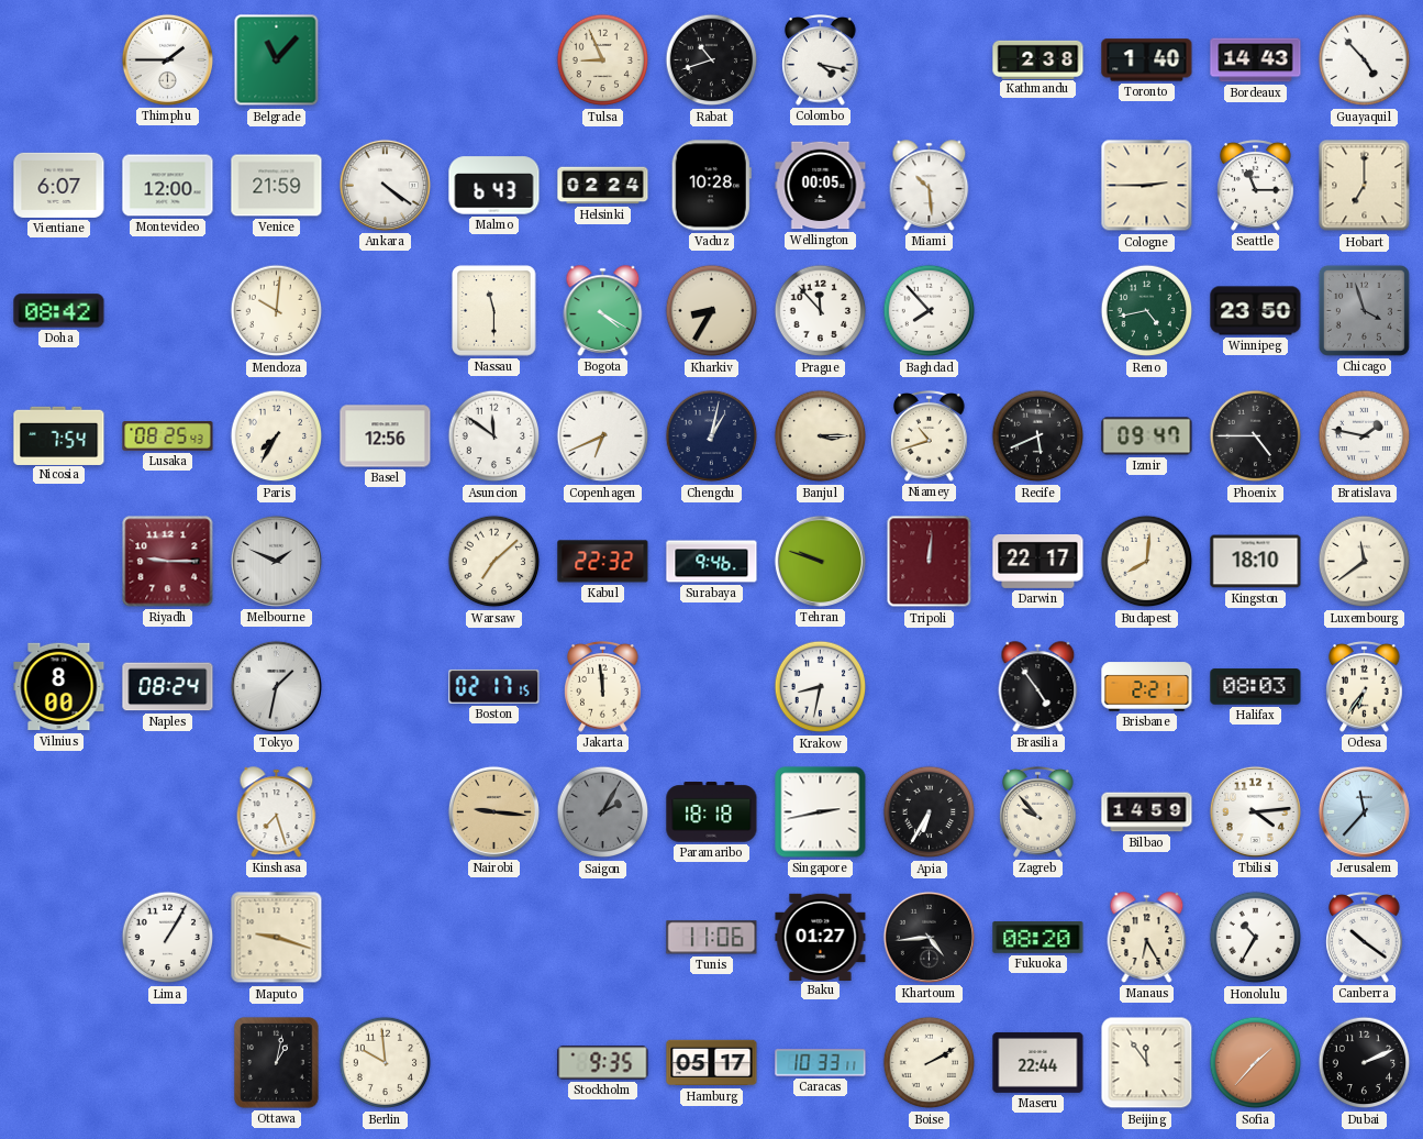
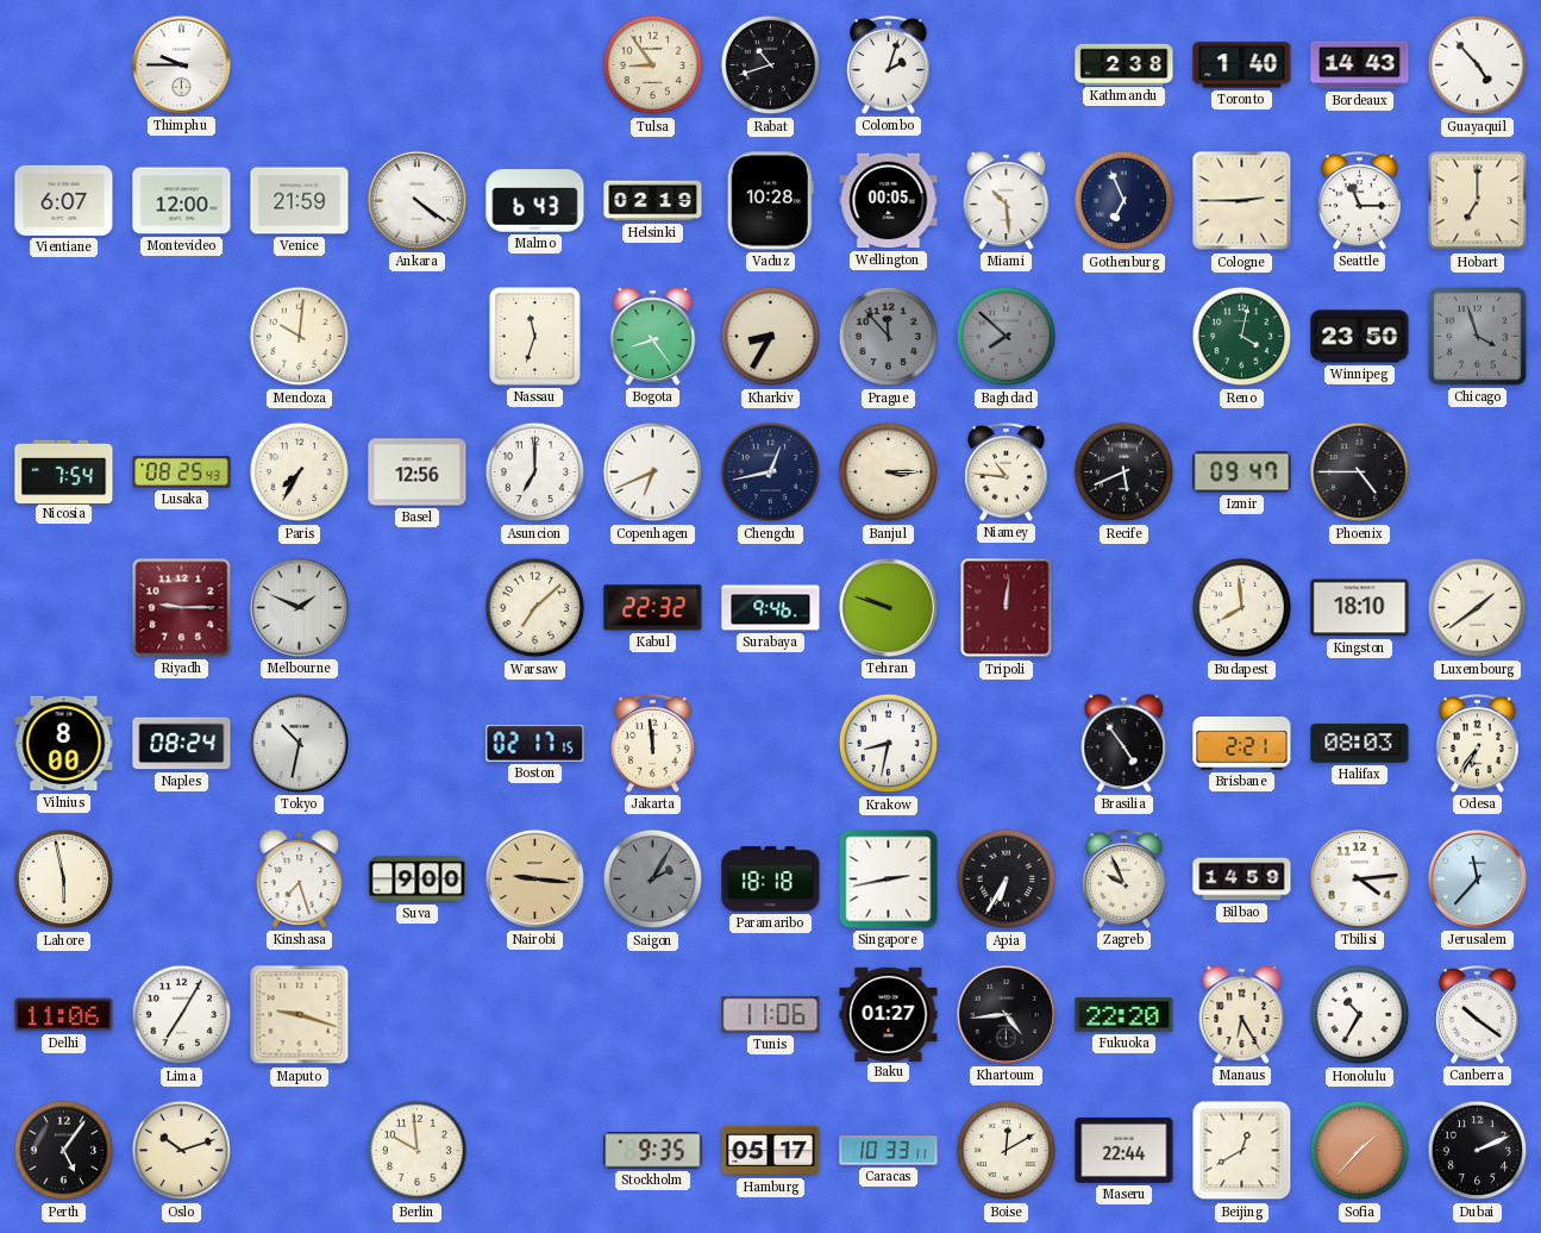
Thimphu: 1:45 -> 9:45
Belgrade: 11:07 -> none
Tulsa: 8:56 -> 8:54
Colombo: 4:17 -> 2:03
Helsinki: 02:24 -> 02:19
Gothenburg: none -> 6:56
Doha: 08:42 -> none
Nassau: 11:30 -> 11:33
Bogota: 4:20 -> 8:24
Prague dial: white -> grey
Baghdad: 7:53 -> 7:52
Baghdad dial: white -> grey
Reno: 4:43 -> 4:02
Asuncion: 11:51 -> 7:00
Chengdu: 1:02 -> 12:43
Niamey: 10:42 -> 10:46
Bratislava: 1:47 -> none
Darwin: 22:17 -> none
Budapest: 8:01 -> 7:59
Luxembourg: 11:39 -> 1:39
Tokyo: 1:32 -> 10:32
Lahore: none -> 5:58
Suva: none -> 9:00
Zagreb: 9:53 -> 9:56
Delhi: none -> 11:06
Lima: 1:05 -> 7:05
Fukuoka: 08:20 -> 22:20
Perth: none -> 5:06
Oslo: none -> 10:12
Ottawa: 1:02 -> none
Boise: 2:10 -> 12:10
Beijing: 11:54 -> 12:40
